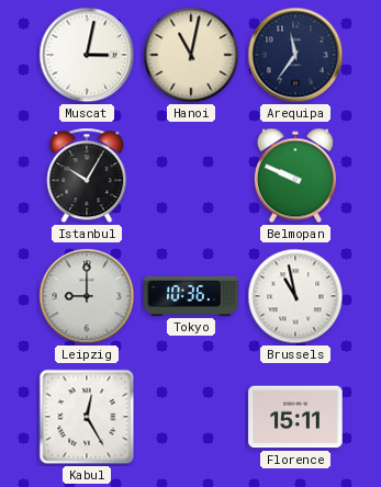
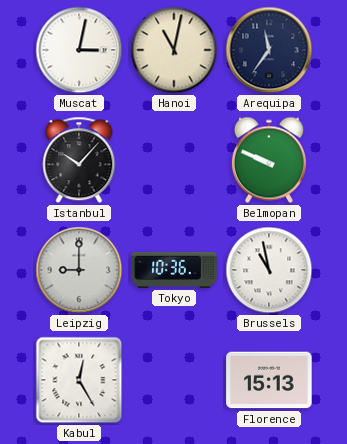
Istanbul: 10:05 -> 10:07
Florence: 15:11 -> 15:13
